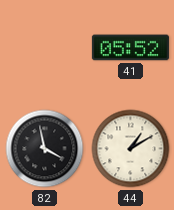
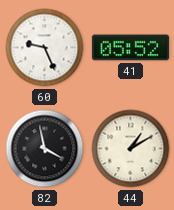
60: none -> 9:26
